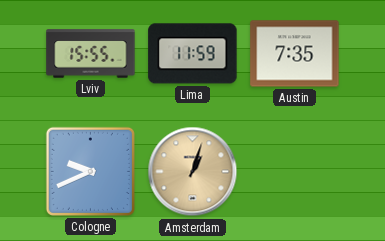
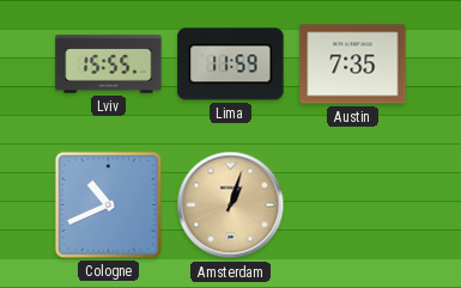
Cologne: 9:41 -> 10:41
